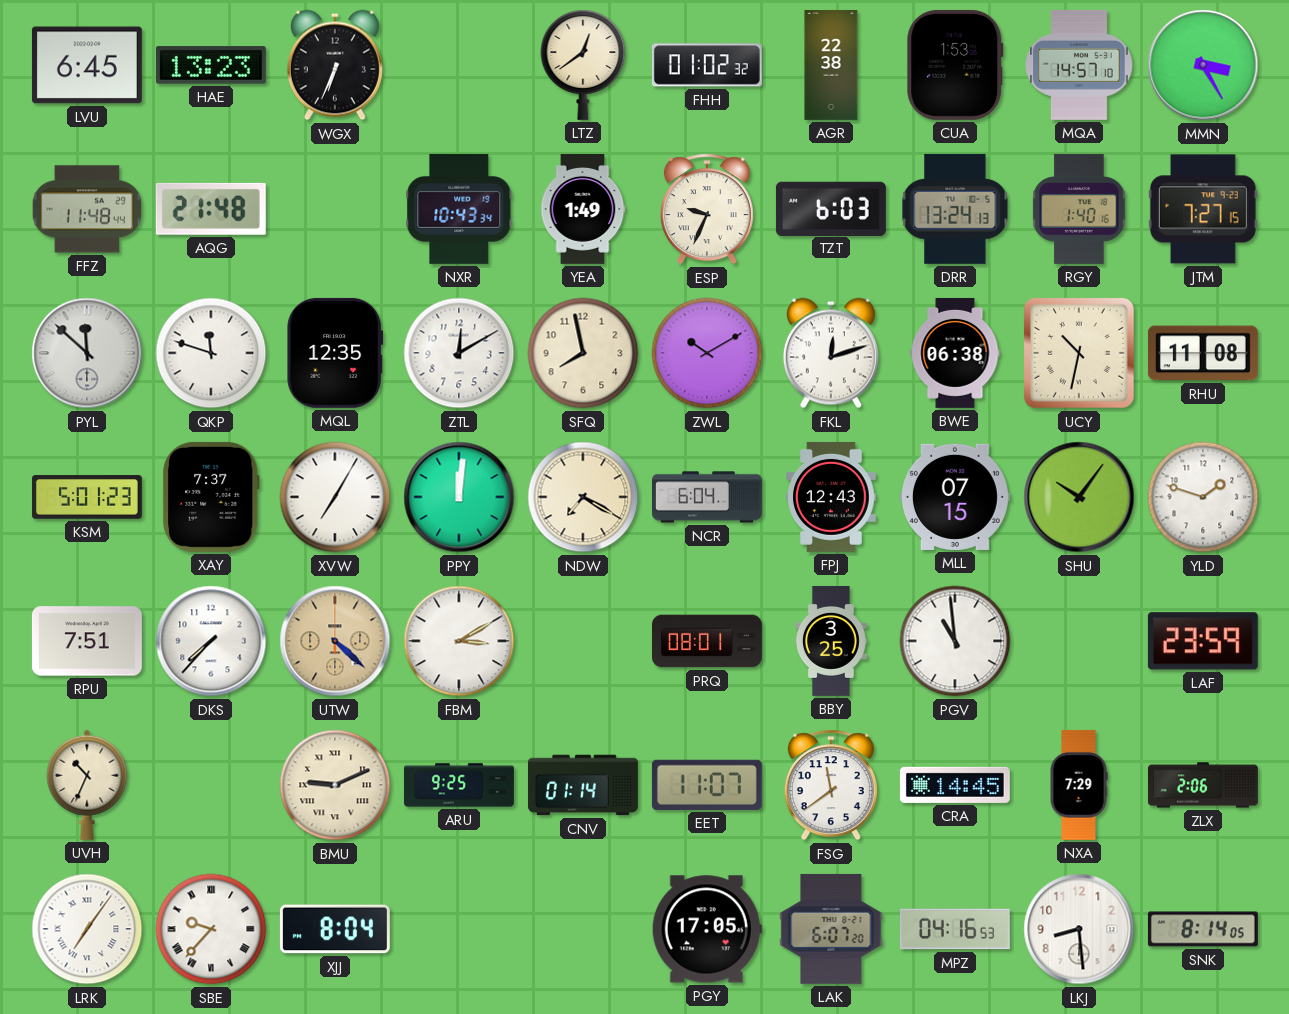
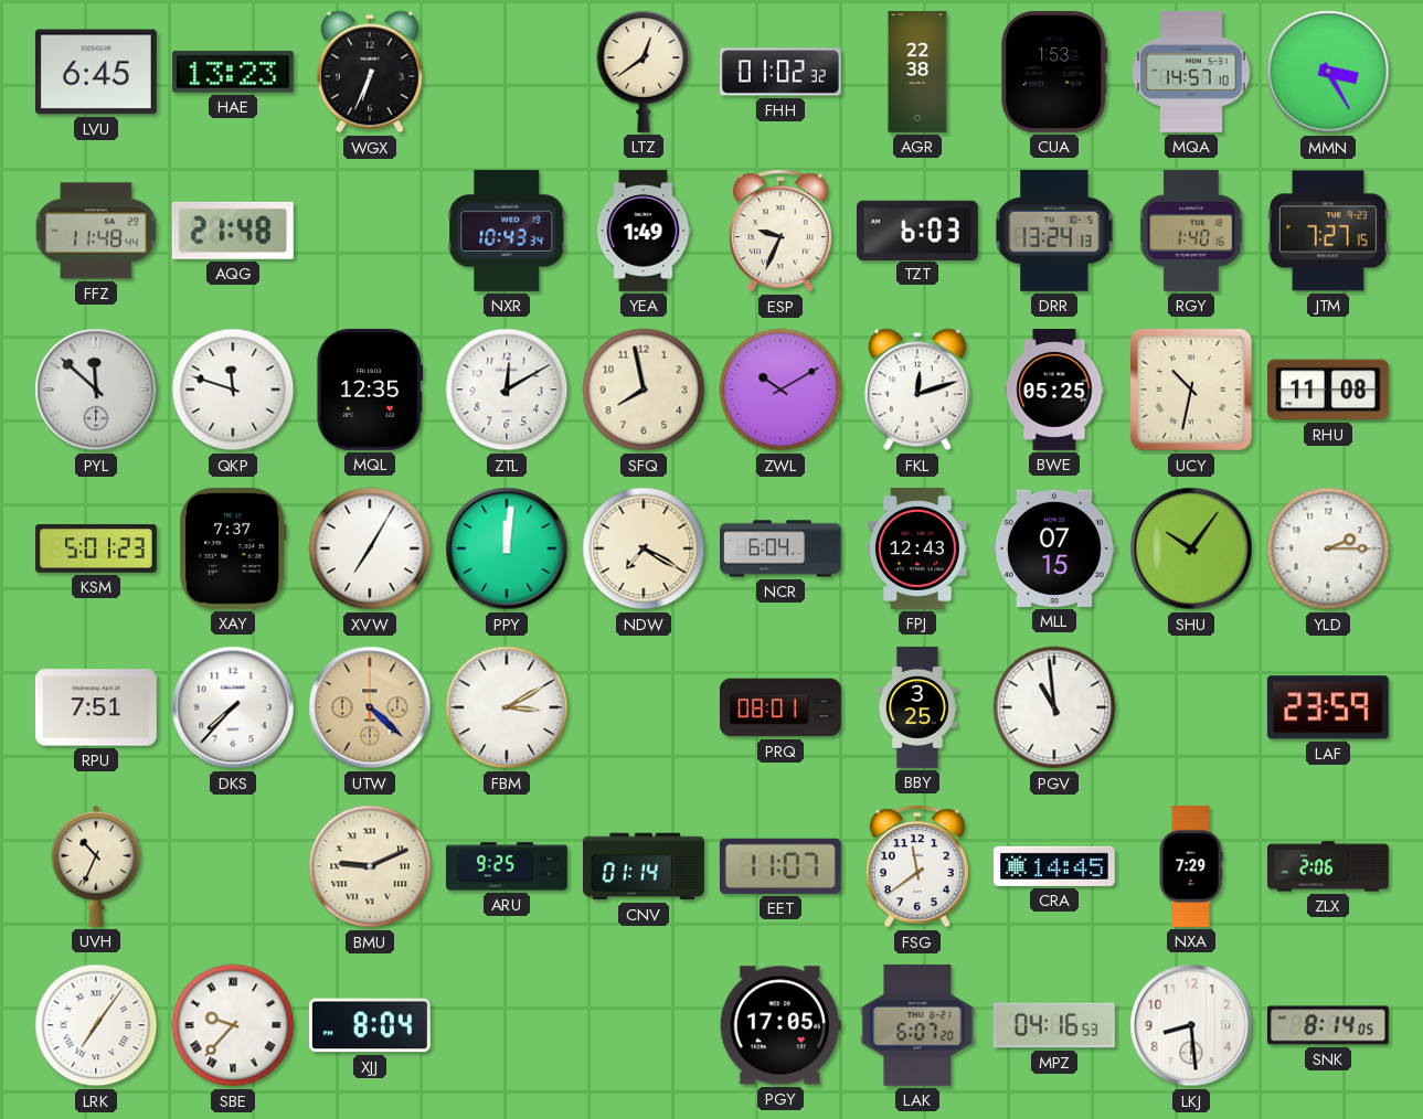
BWE: 06:38 -> 05:25
YLD: 1:48 -> 2:15
